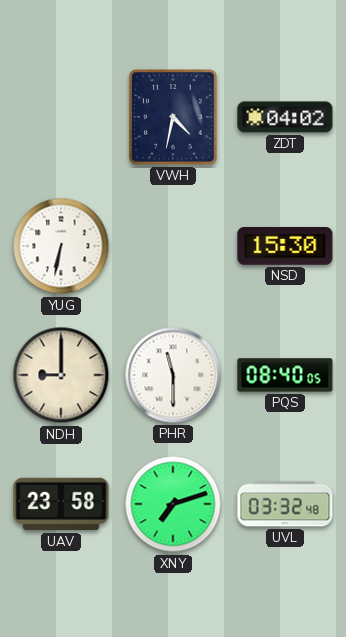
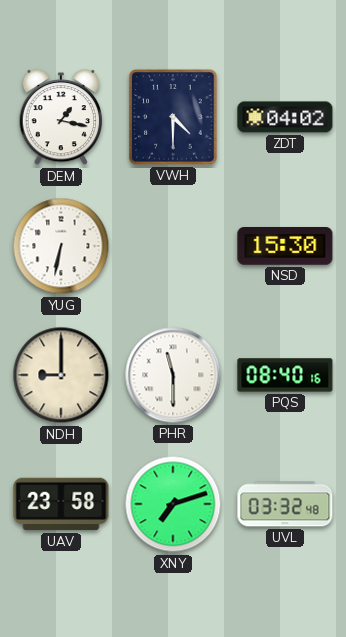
DEM: none -> 1:17
VWH: 4:32 -> 4:30
PQS: 08:40:05 -> 08:40:16
